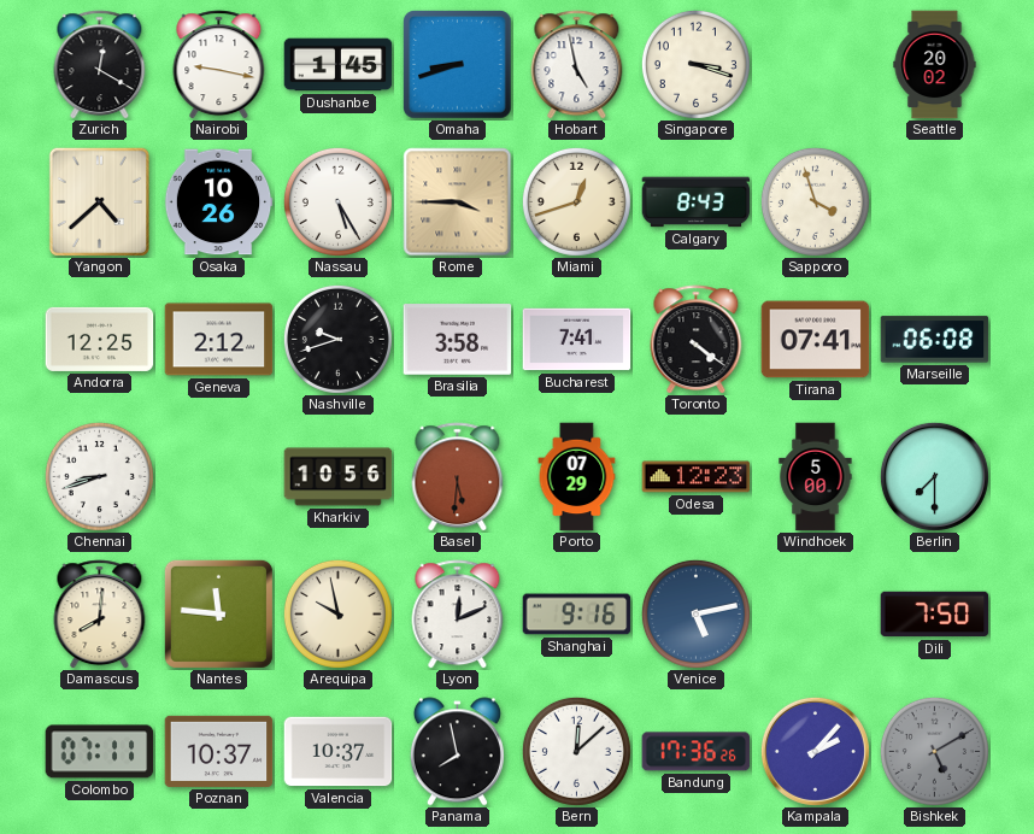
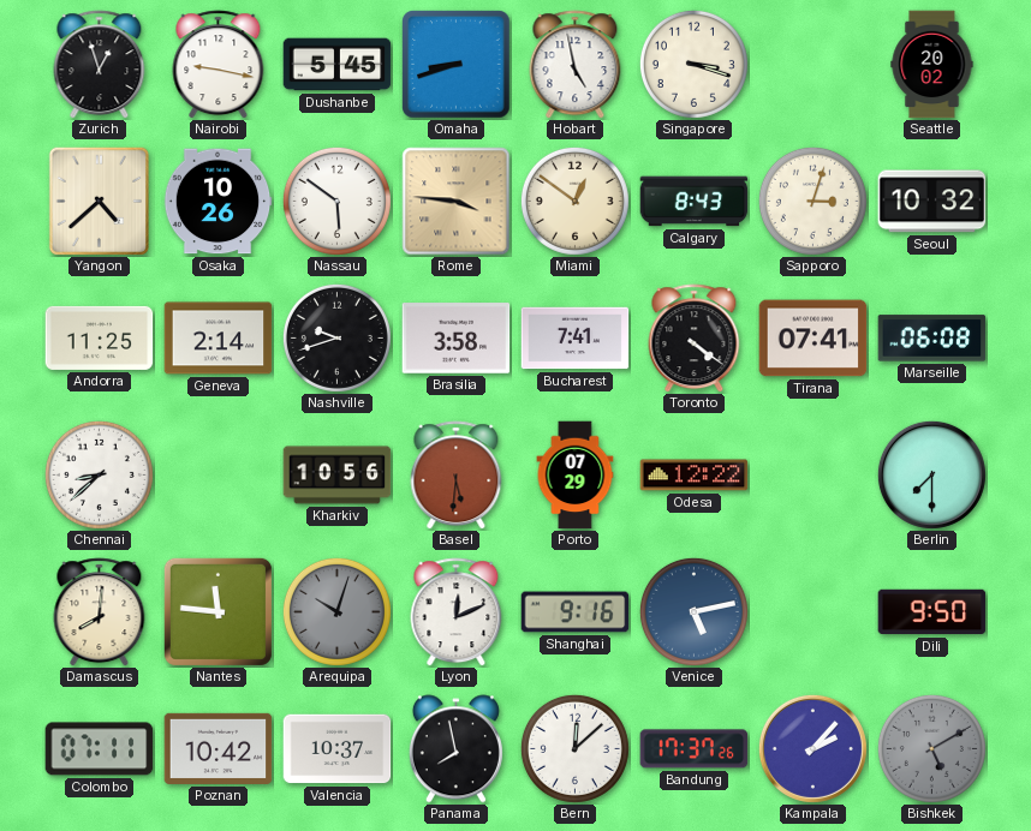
Zurich: 12:20 -> 12:57
Dushanbe: 1:45 -> 5:45
Nassau: 5:25 -> 5:51
Rome: 3:45 -> 3:46
Miami: 12:42 -> 12:51
Sapporo: 3:57 -> 3:03
Seoul: none -> 10:32
Andorra: 12:25 -> 11:25
Geneva: 2:12 -> 2:14
Chennai: 8:42 -> 8:38
Odesa: 12:23 -> 12:22
Windhoek: 5:00 -> none
Arequipa: 9:58 -> 10:03
Arequipa dial: cream -> grey
Dili: 7:50 -> 9:50
Poznan: 10:37 -> 10:42
Bandung: 17:36 -> 17:37
